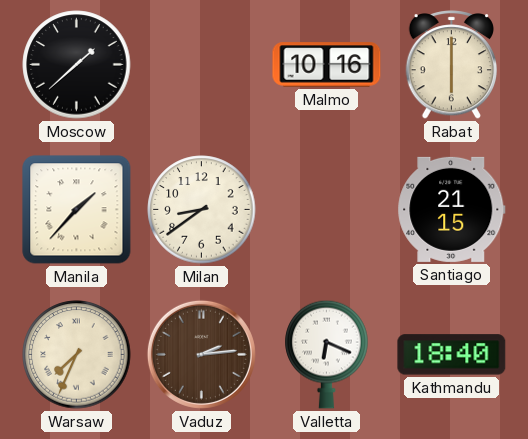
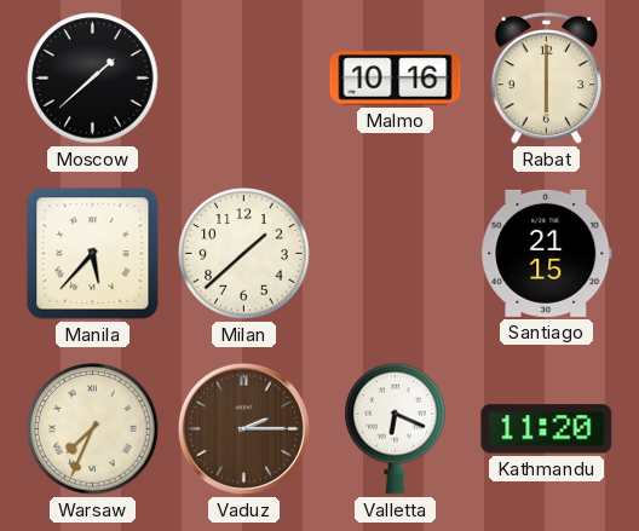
Manila: 1:37 -> 5:37
Milan: 8:39 -> 1:38
Vaduz: 2:14 -> 2:15
Kathmandu: 18:40 -> 11:20
